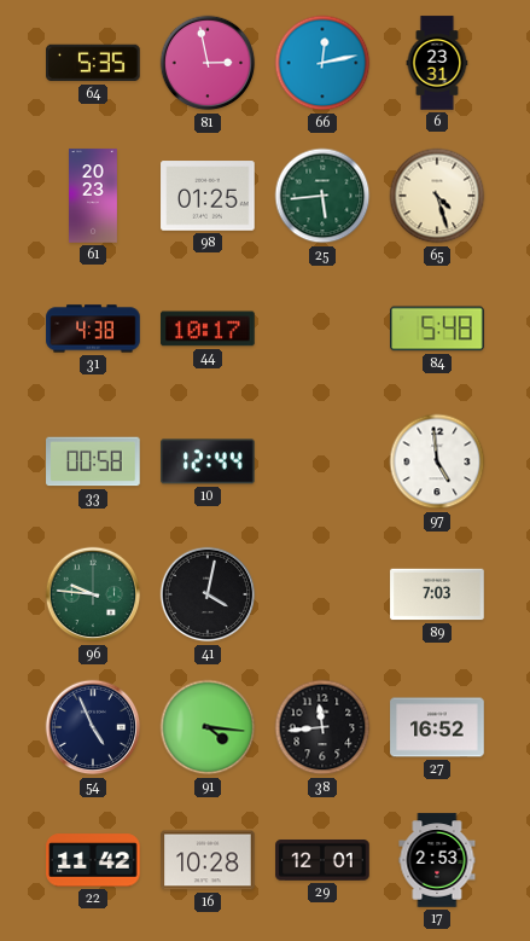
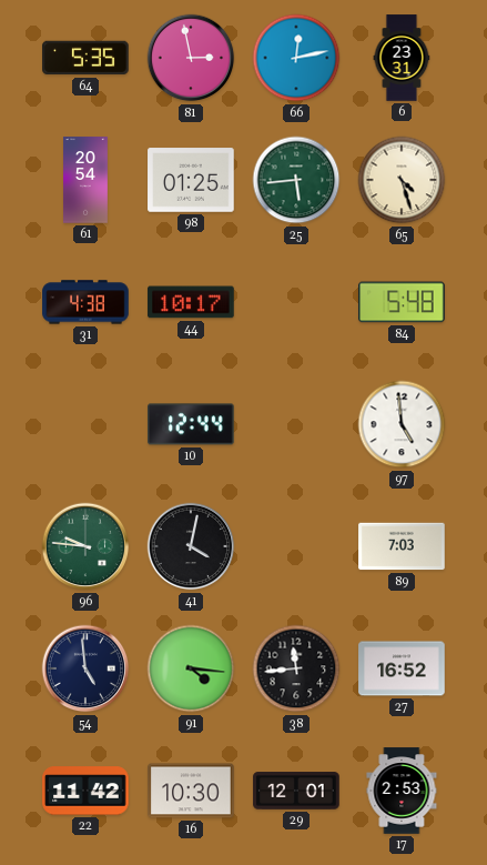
61: 20:23 -> 20:54
33: 00:58 -> none
54: 4:56 -> 4:59
16: 10:28 -> 10:30
